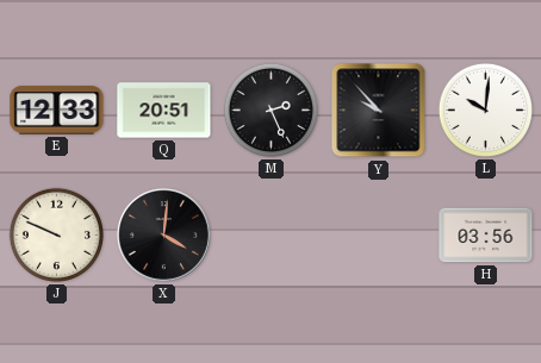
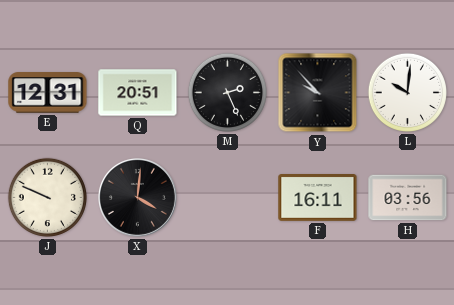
E: 12:33 -> 12:31
F: none -> 16:11
